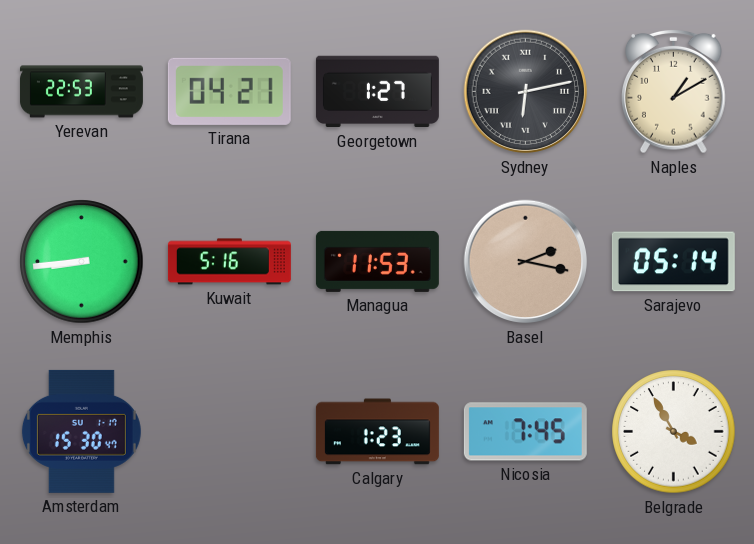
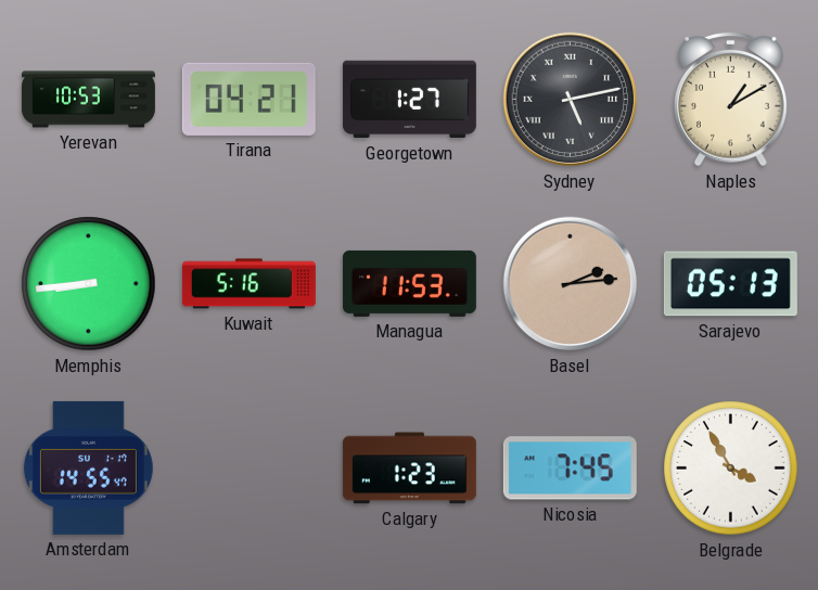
Yerevan: 22:53 -> 10:53
Sydney: 6:13 -> 5:13
Basel: 2:17 -> 2:14
Sarajevo: 05:14 -> 05:13
Amsterdam: 15:30 -> 14:55
